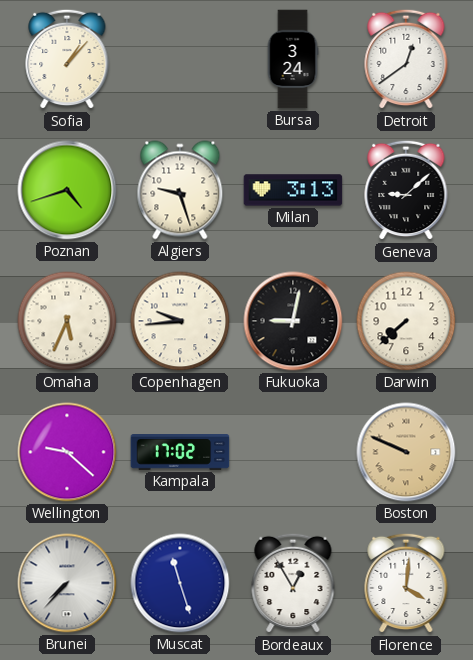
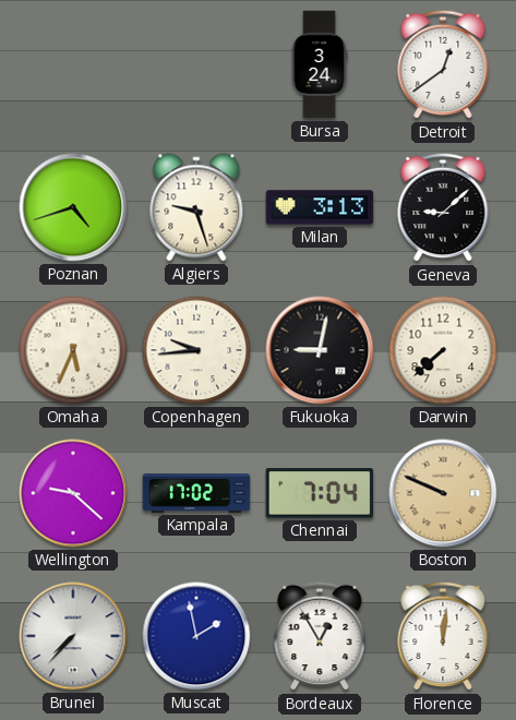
Sofia: 1:07 -> none
Chennai: none -> 7:04
Muscat: 11:27 -> 1:58
Florence: 4:01 -> 12:01
